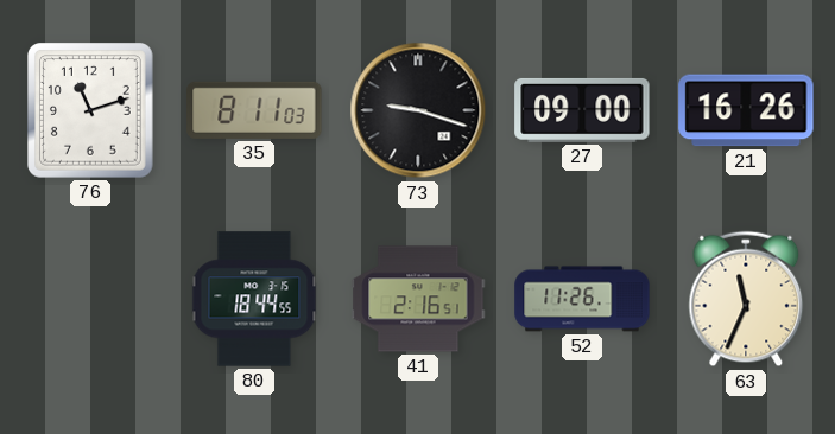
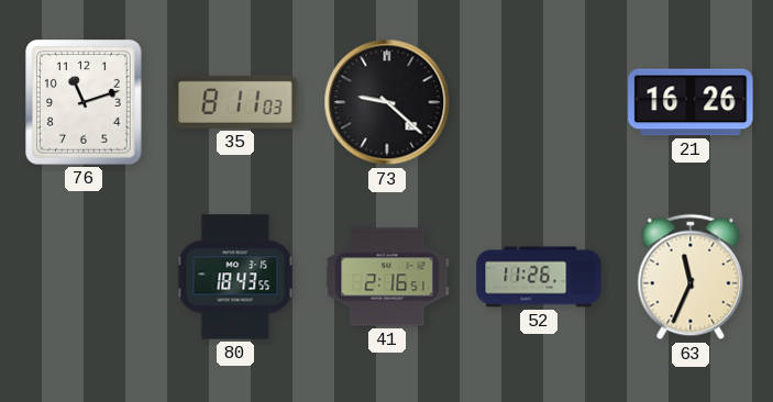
73: 9:18 -> 9:22
27: 09:00 -> none
80: 18:44 -> 18:43
